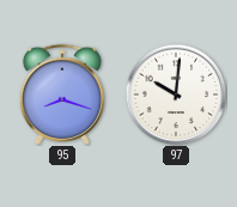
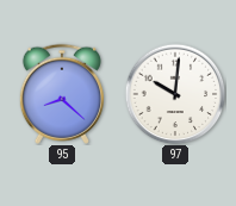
95: 8:18 -> 8:22
